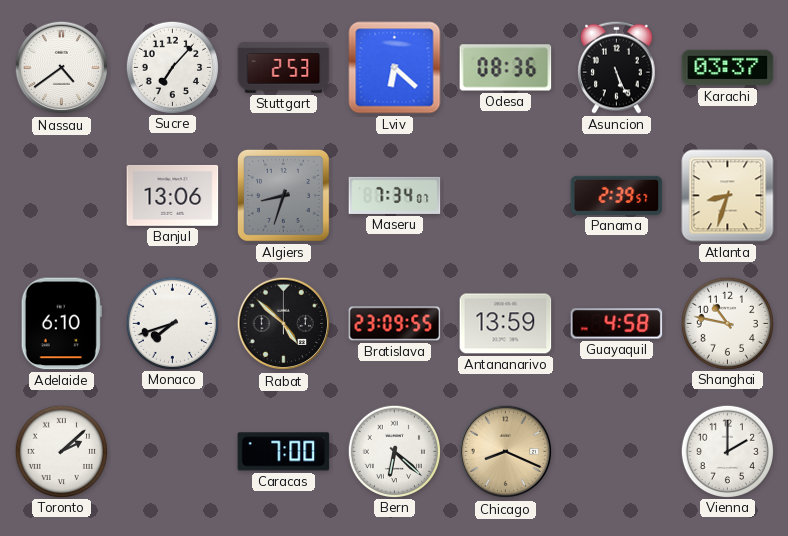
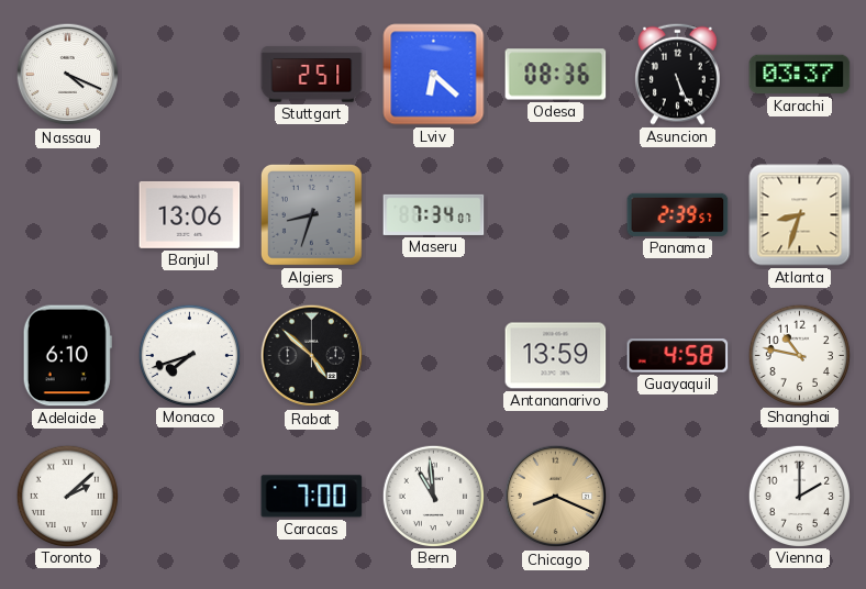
Nassau: 4:39 -> 4:19
Sucre: 7:07 -> none
Stuttgart: 2:53 -> 2:51
Bratislava: 23:09 -> none
Bern: 6:22 -> 10:59
